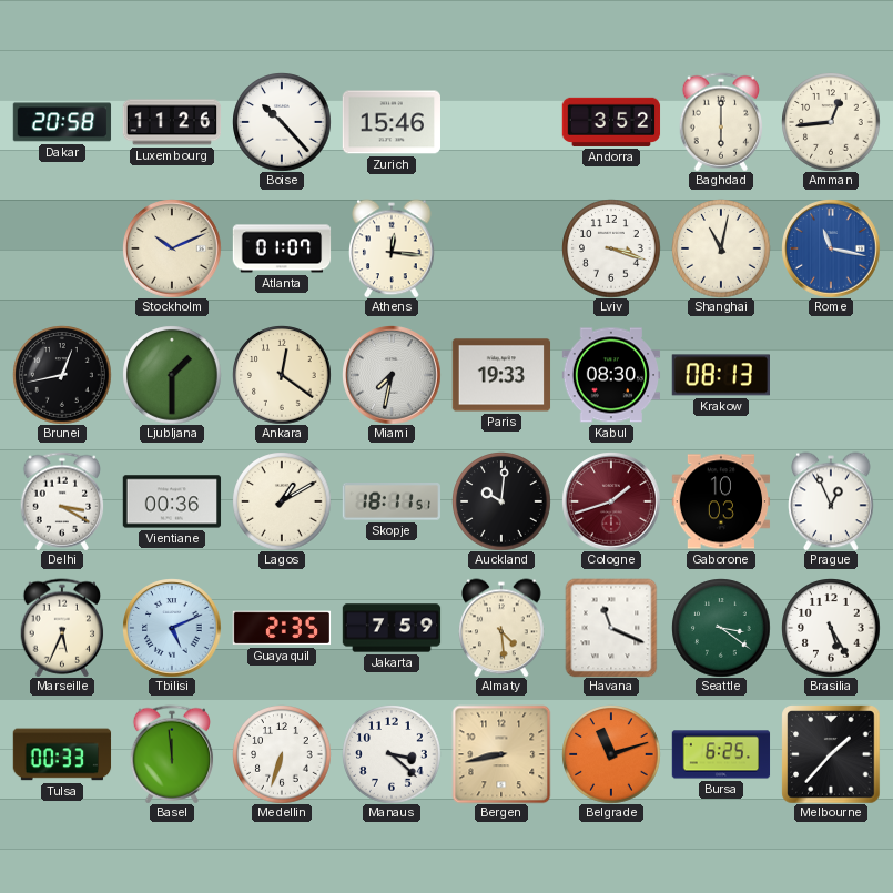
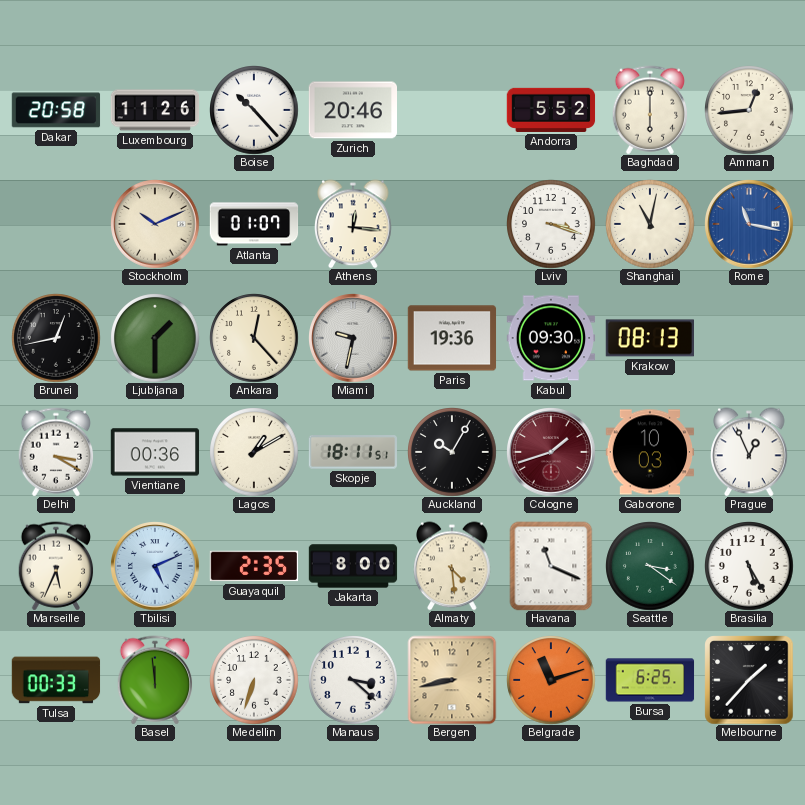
Zurich: 15:46 -> 20:46
Andorra: 3:52 -> 5:52
Ankara: 12:21 -> 12:23
Miami: 7:32 -> 9:32
Paris: 19:33 -> 19:36
Kabul: 08:30 -> 09:30
Auckland: 10:01 -> 10:05
Jakarta: 7:59 -> 8:00
